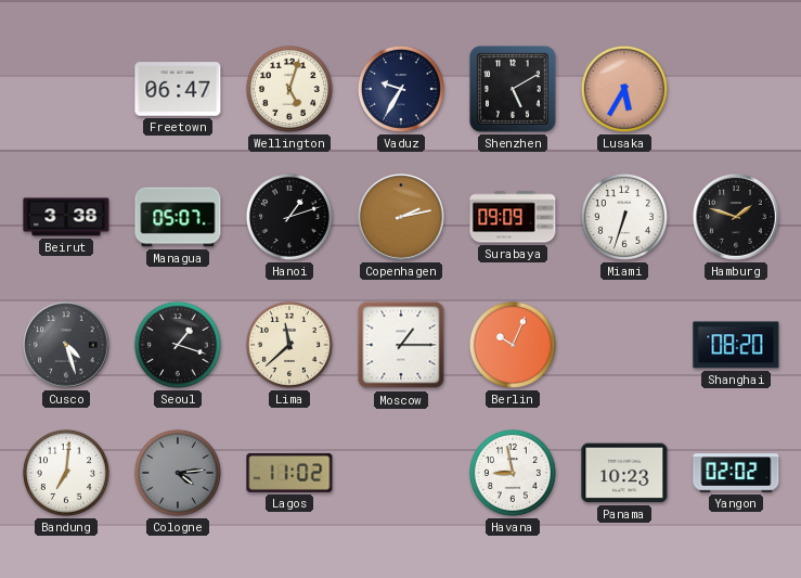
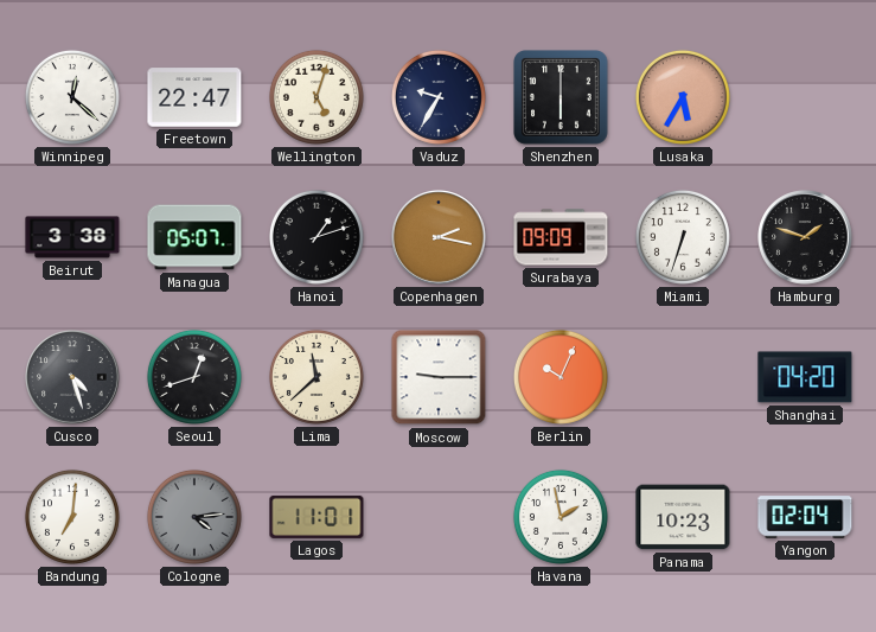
Winnipeg: none -> 12:22
Freetown: 06:47 -> 22:47
Shenzhen: 5:10 -> 6:00
Copenhagen: 2:13 -> 2:17
Seoul: 1:18 -> 12:42
Moscow: 1:15 -> 9:15
Shanghai: 08:20 -> 04:20
Lagos: 11:02 -> 11:01
Havana: 8:58 -> 1:58
Yangon: 02:02 -> 02:04
